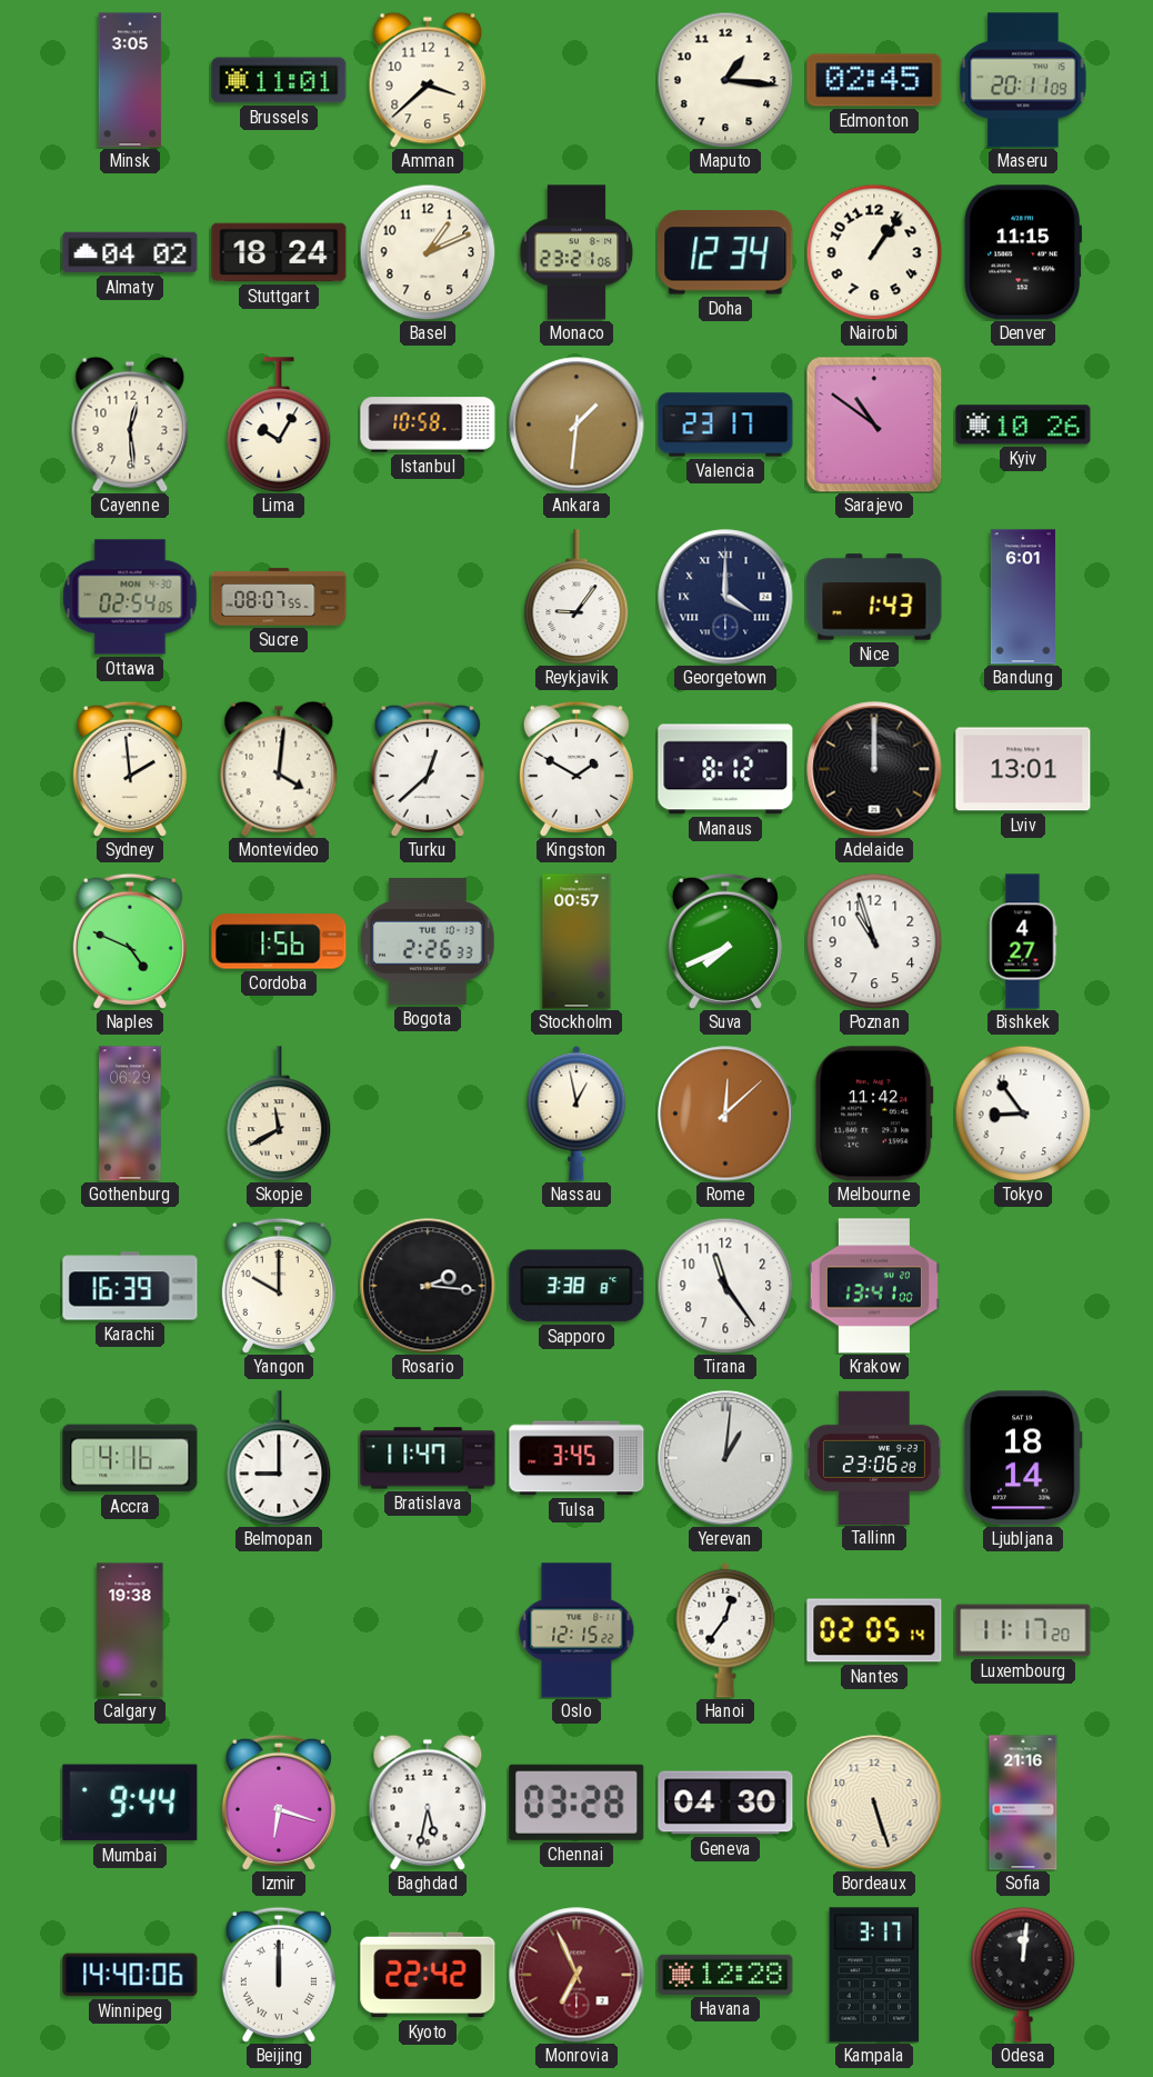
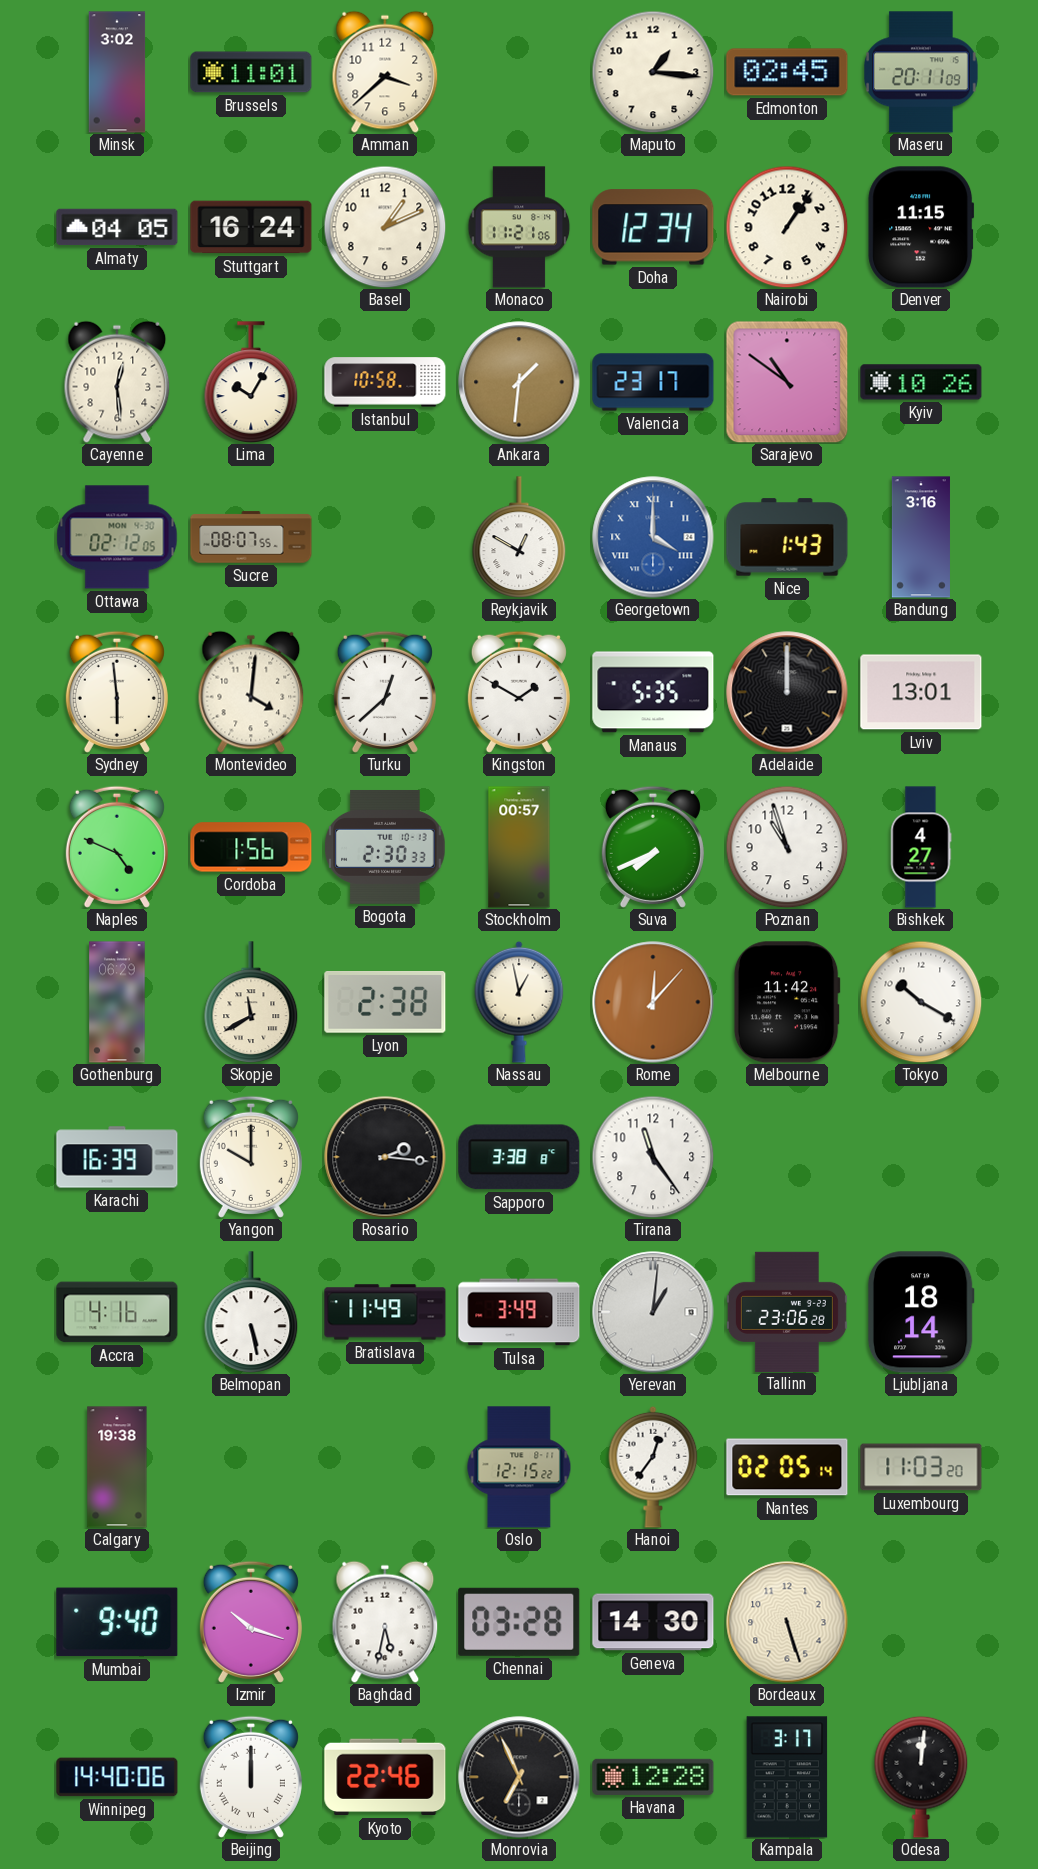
Minsk: 3:05 -> 3:02
Almaty: 04:02 -> 04:05
Stuttgart: 18:24 -> 16:24
Monaco: 23:21 -> 11:21
Ottawa: 02:54 -> 02:12
Reykjavik: 9:06 -> 12:50
Georgetown dial: navy -> blue
Bandung: 6:01 -> 3:16
Sydney: 1:59 -> 5:59
Manaus: 8:12 -> 5:35
Bogota: 2:26 -> 2:30
Lyon: none -> 2:38
Rome: 12:08 -> 12:07
Tokyo: 8:54 -> 10:20
Krakow: 13:41 -> none
Belmopan: 9:00 -> 5:28
Bratislava: 11:47 -> 11:49
Tulsa: 3:45 -> 3:49
Luxembourg: 11:17 -> 11:03
Mumbai: 9:44 -> 9:40
Izmir: 6:18 -> 10:18
Geneva: 04:30 -> 14:30
Sofia: 21:16 -> none
Kyoto: 22:42 -> 22:46
Monrovia dial: burgundy -> black
